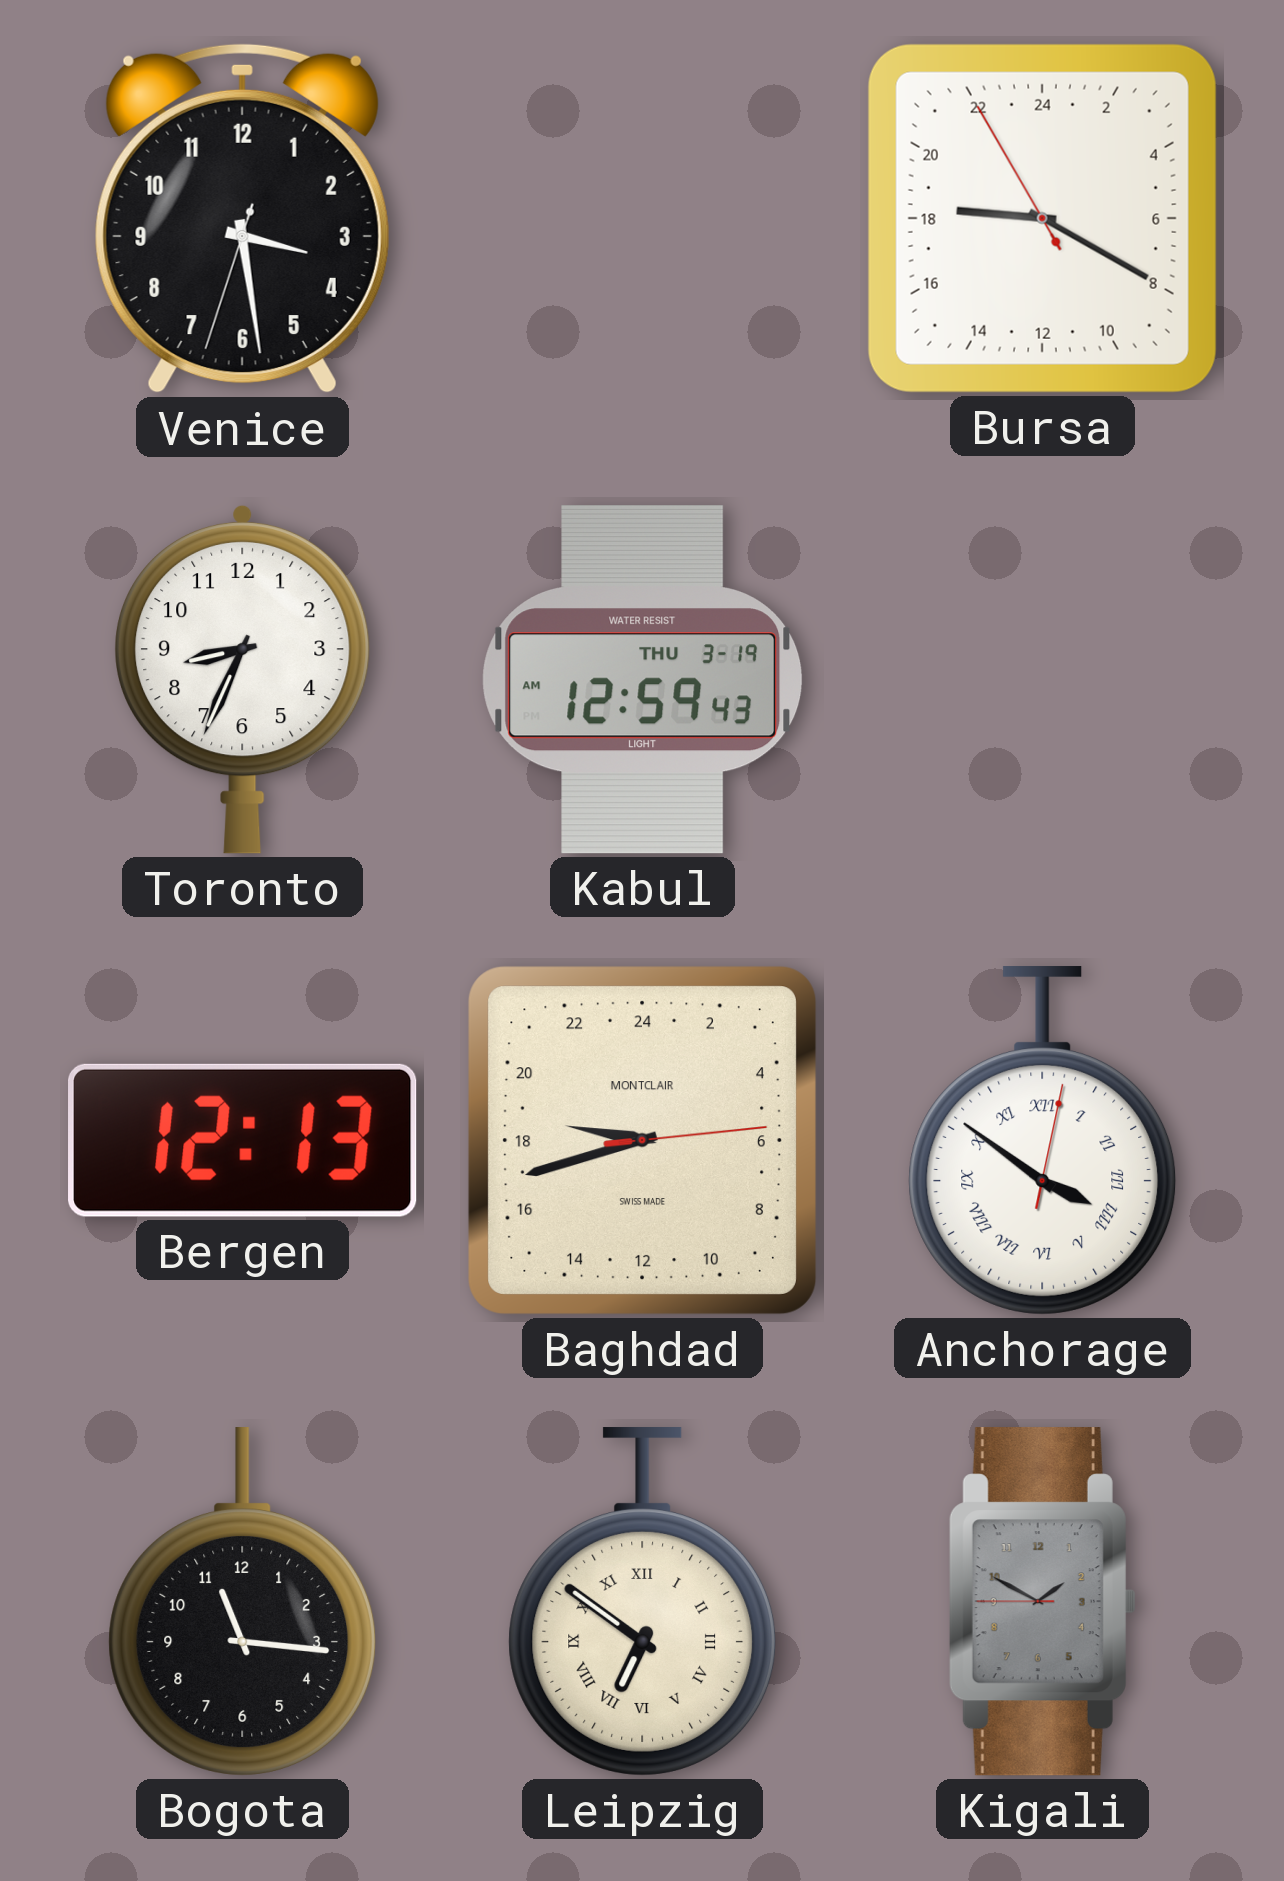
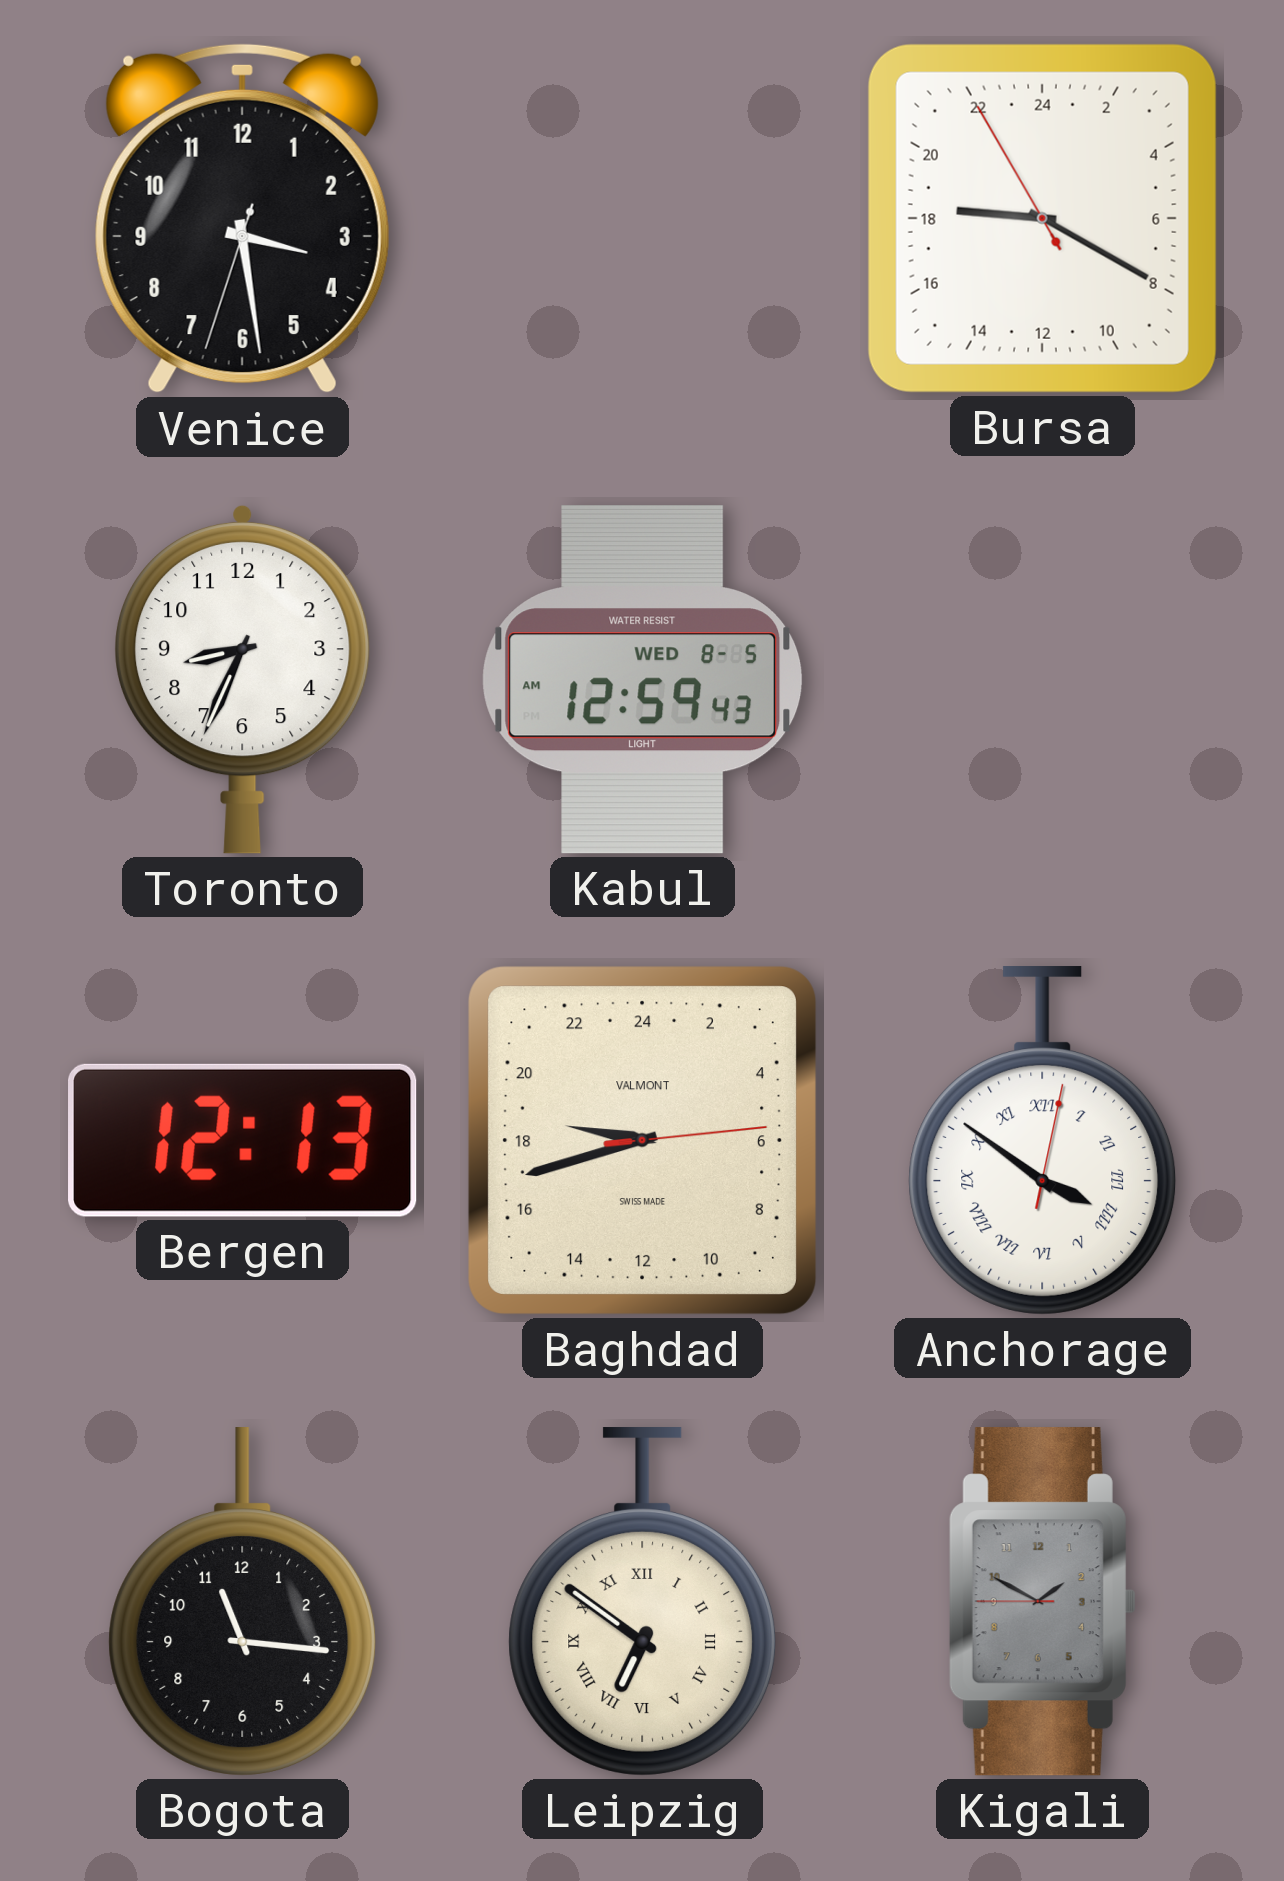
Kabul date: THU 3-19 -> WED 8-5
Baghdad brand: MONTCLAIR -> VALMONT
